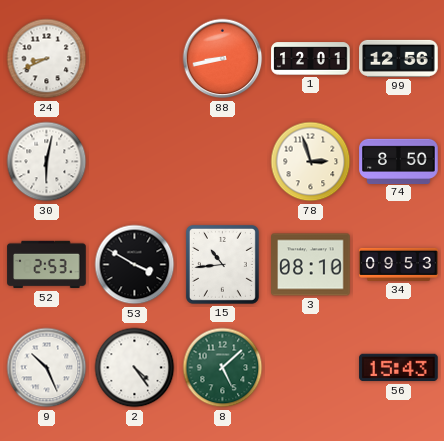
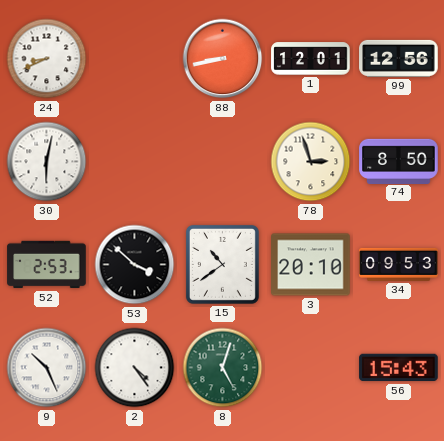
53: 3:50 -> 3:52
15: 10:44 -> 10:39
3: 08:10 -> 20:10
8: 5:08 -> 5:03
